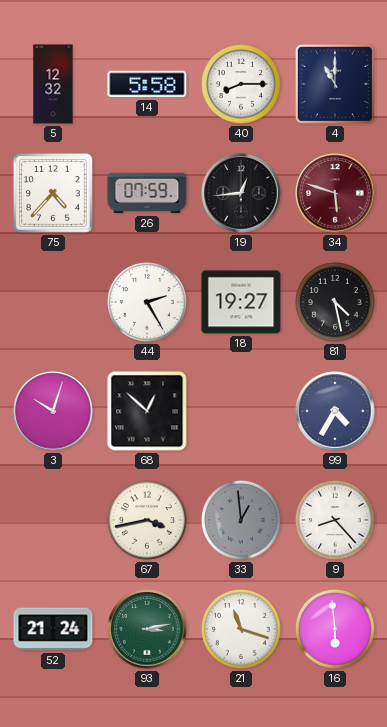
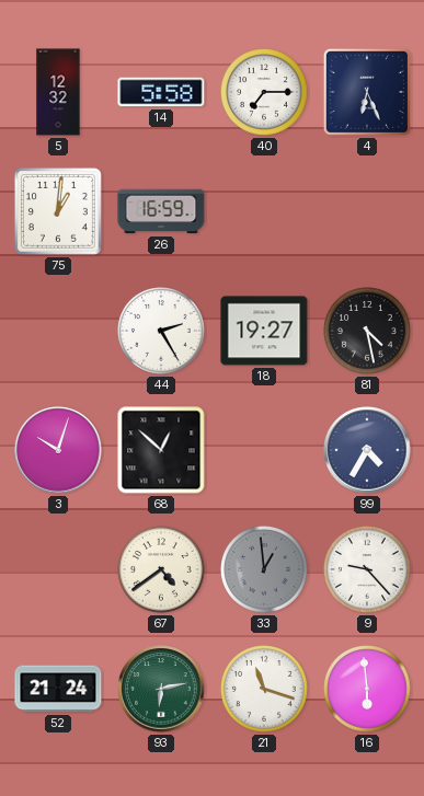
40: 8:15 -> 7:15
4: 11:00 -> 6:26
75: 4:37 -> 1:01
26: 07:59 -> 16:59
19: 12:44 -> none
34: 5:48 -> none
67: 3:43 -> 4:39
9: 8:23 -> 9:23
93: 3:13 -> 6:13
